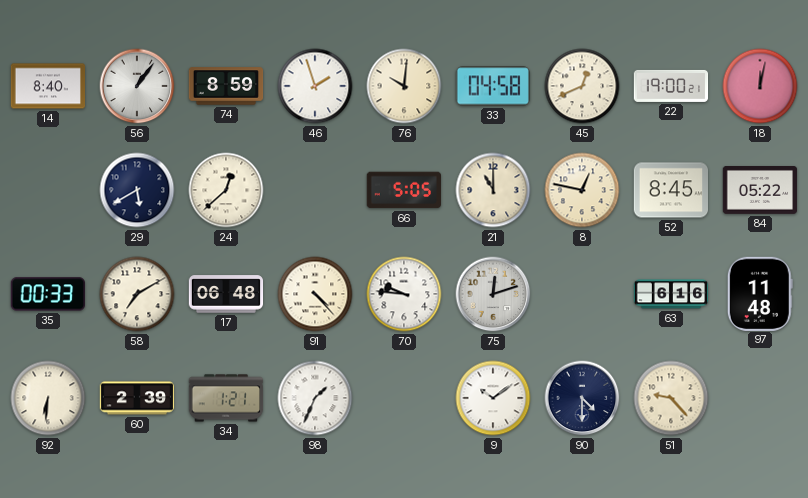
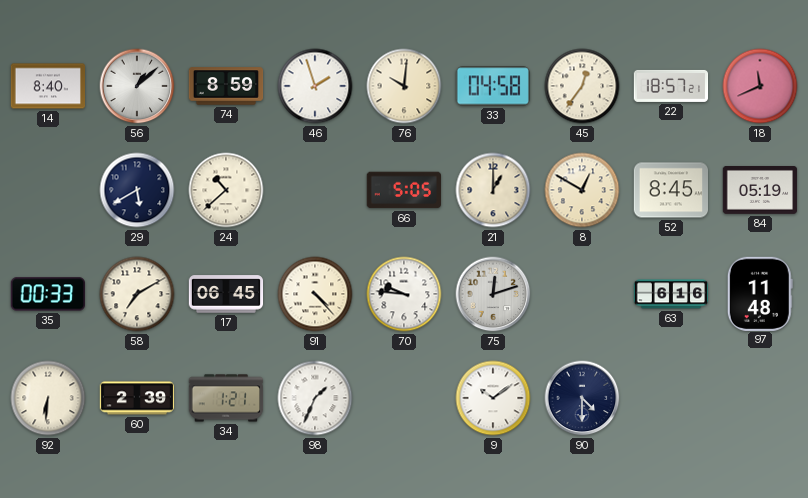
56: 1:06 -> 1:08
45: 12:41 -> 12:36
22: 19:00 -> 18:57
18: 12:02 -> 11:41
24: 12:38 -> 10:38
21: 11:00 -> 1:00
8: 12:47 -> 12:50
84: 05:22 -> 05:19
17: 06:48 -> 06:45
51: 9:23 -> none
